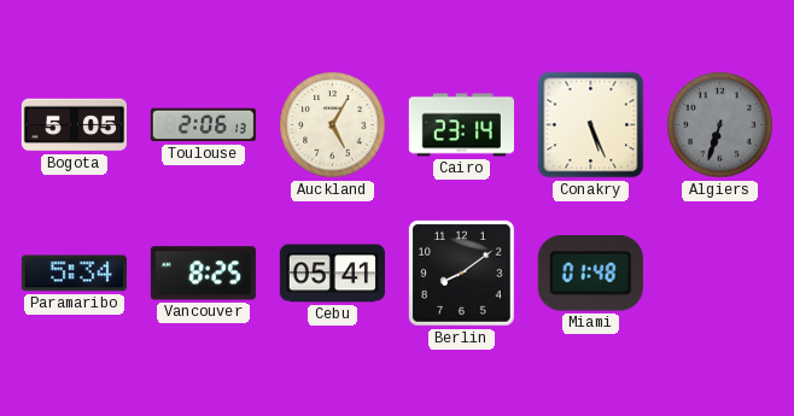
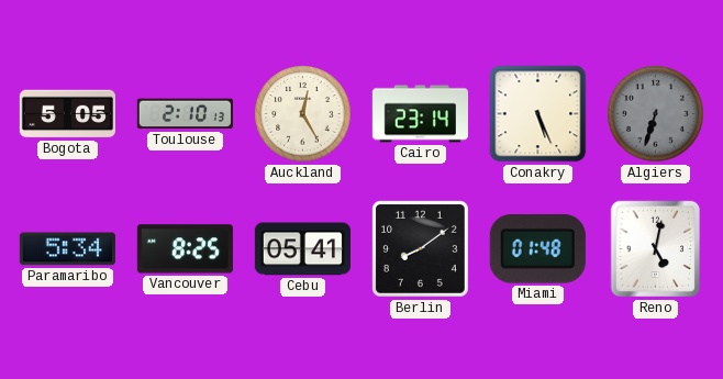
Toulouse: 2:06 -> 2:10
Auckland: 5:05 -> 12:25
Reno: none -> 5:02
